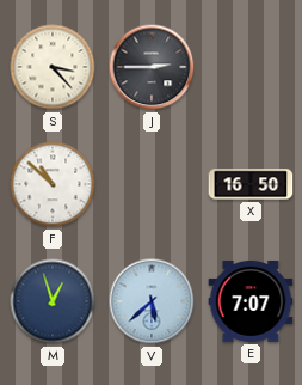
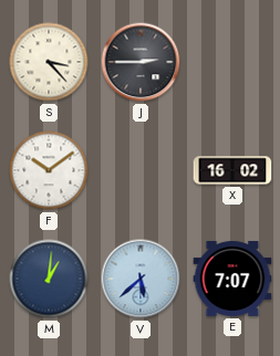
F: 10:52 -> 10:09
X: 16:50 -> 16:02
M: 12:57 -> 1:01
